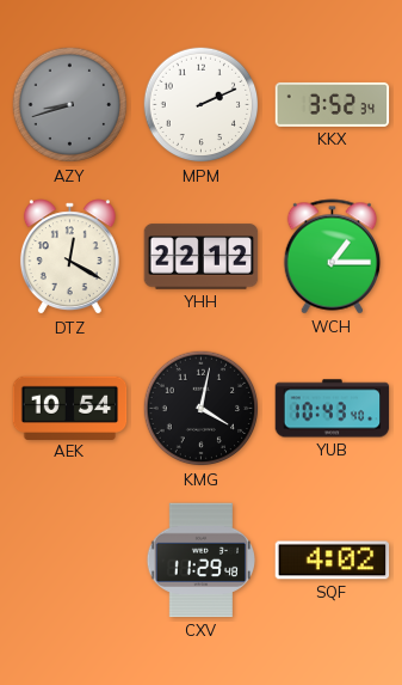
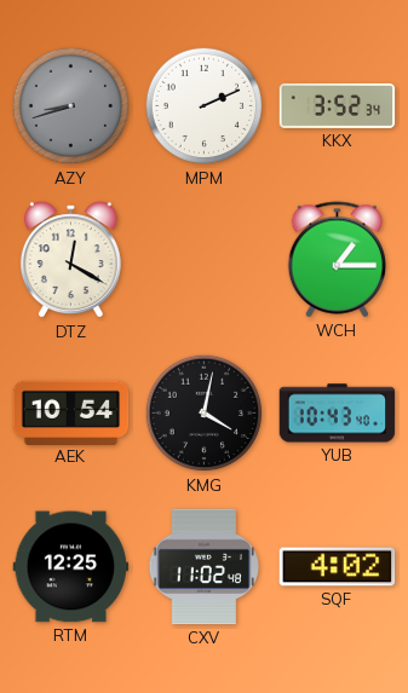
YHH: 22:12 -> none
RTM: none -> 12:25
CXV: 11:29 -> 11:02
